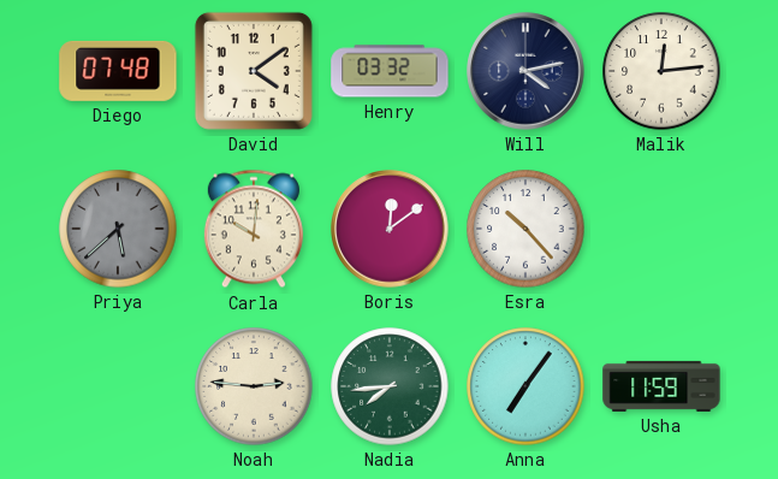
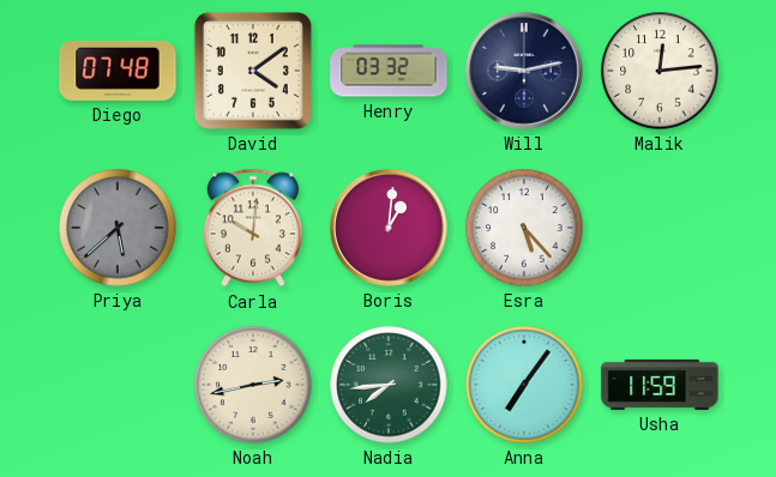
Will: 4:13 -> 9:13
Boris: 12:09 -> 1:01
Esra: 10:23 -> 5:23
Noah: 2:46 -> 2:43
